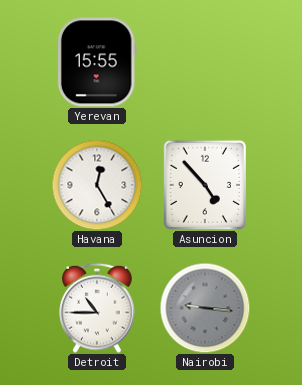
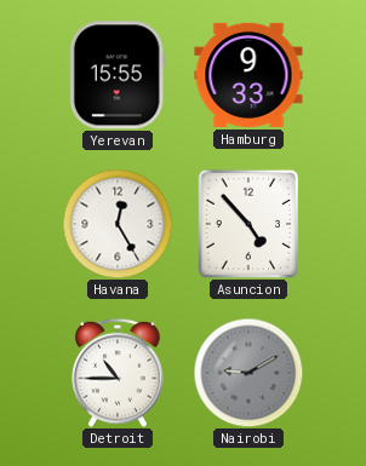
Hamburg: none -> 9:33
Nairobi: 9:16 -> 9:10
